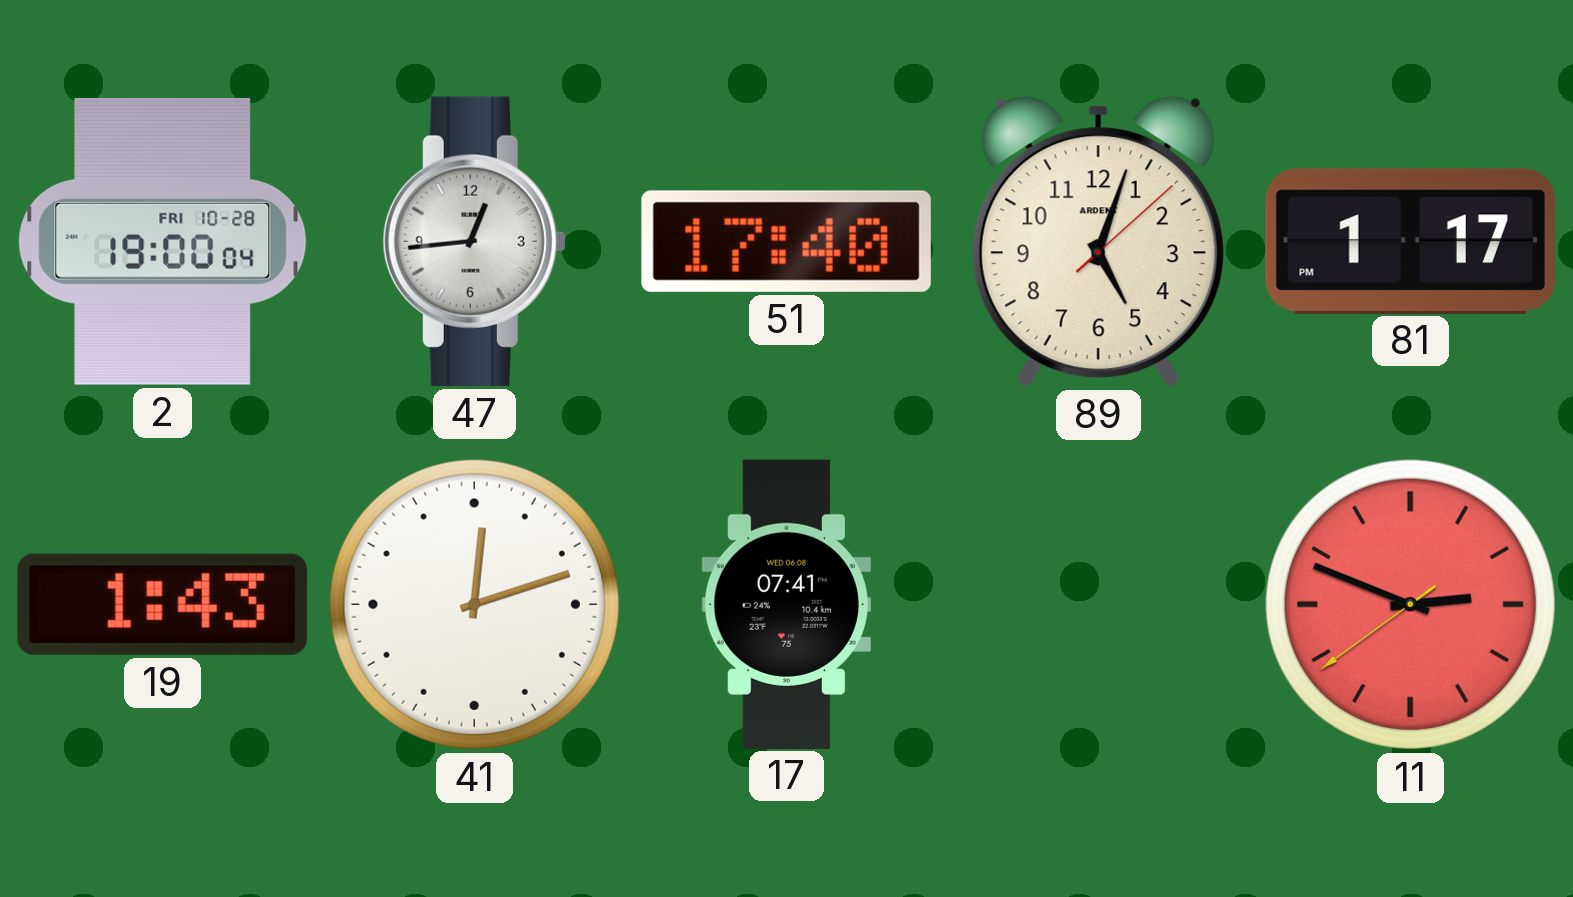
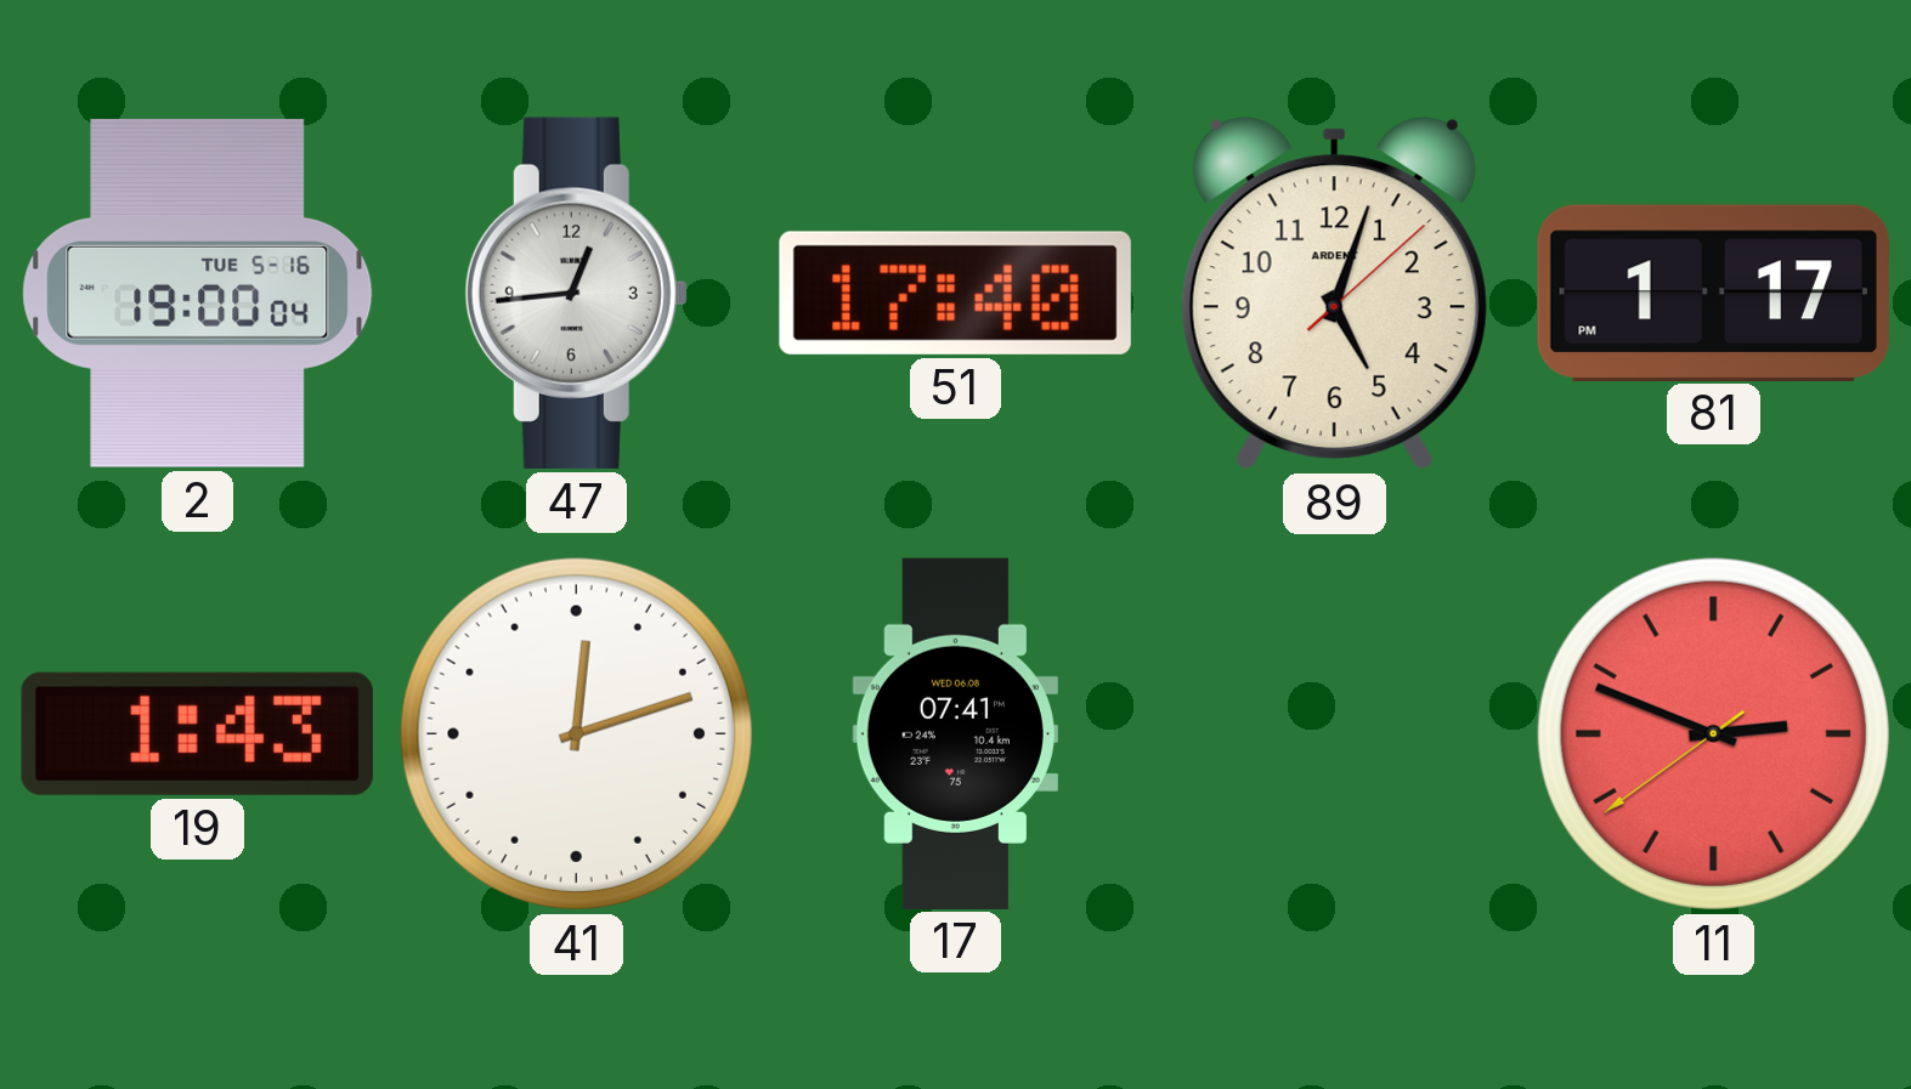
2 date: FRI 10-28 -> TUE 5-16
